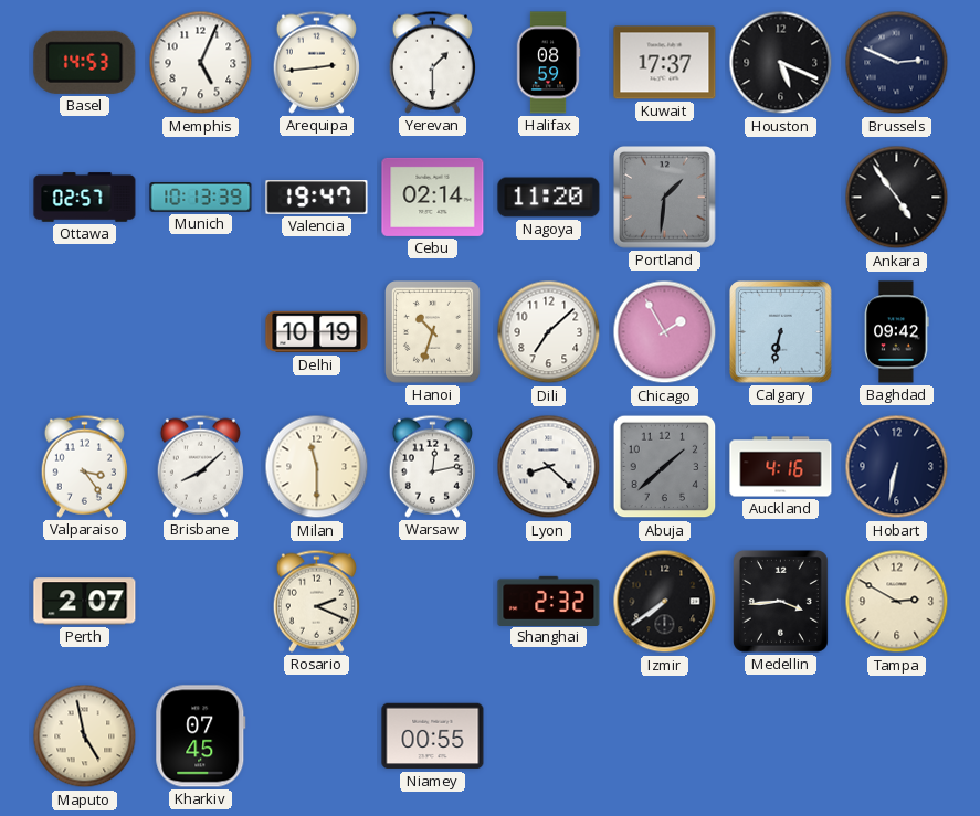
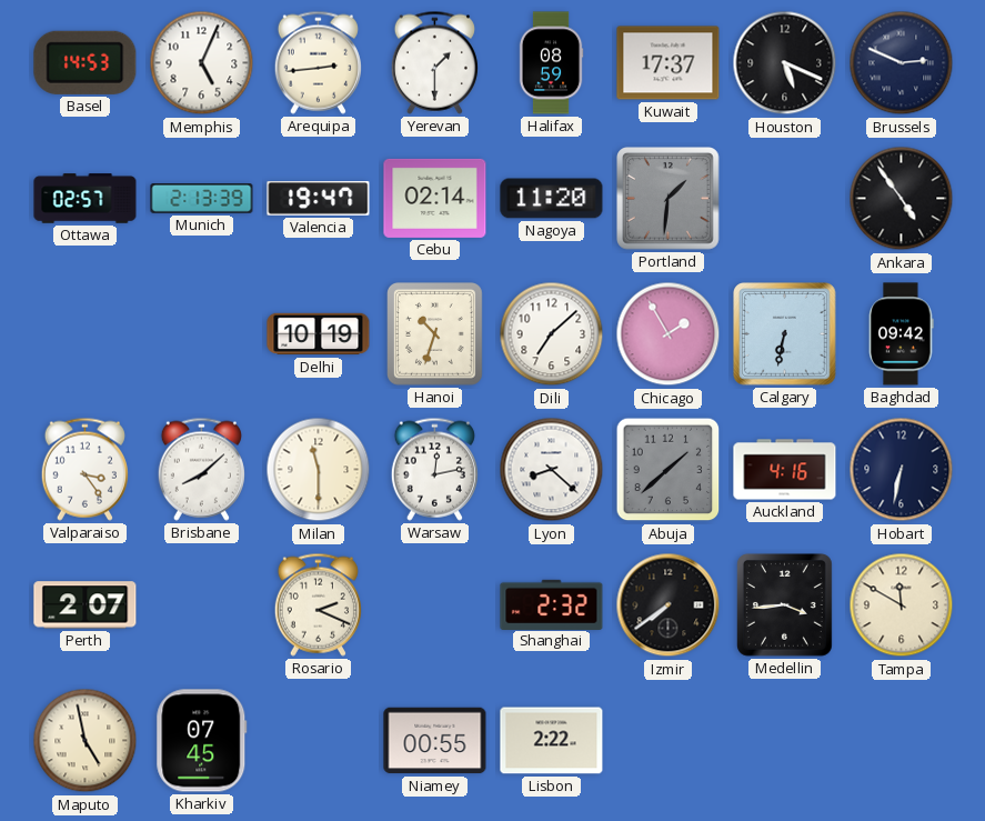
Munich: 10:13 -> 2:13
Tampa: 2:50 -> 11:50
Lisbon: none -> 2:22
